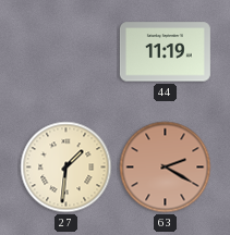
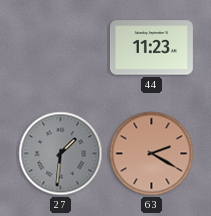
44: 11:19 -> 11:23
27 dial: cream -> grey
